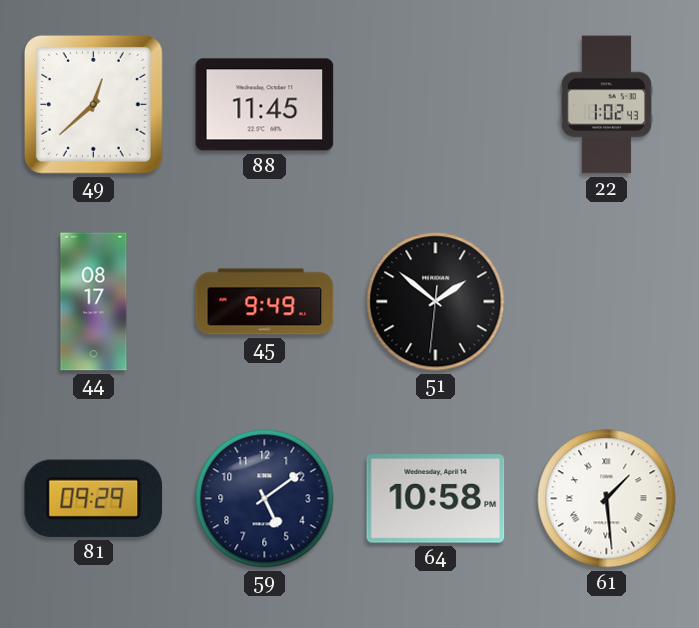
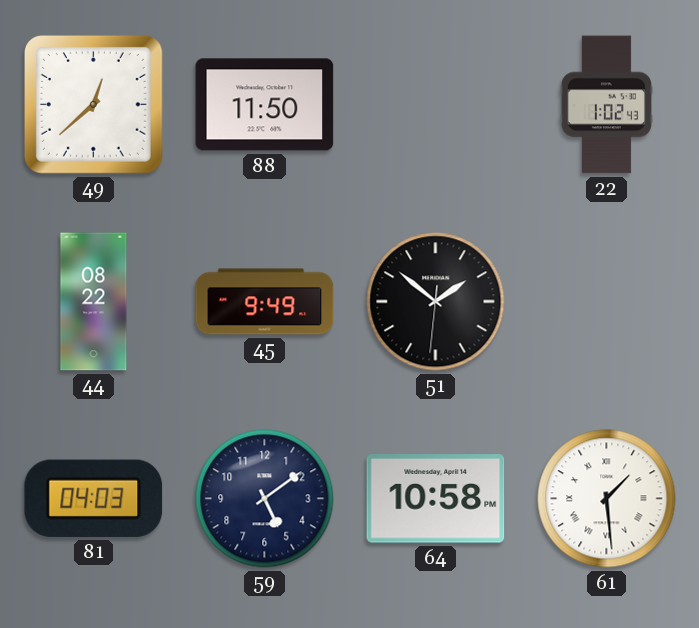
88: 11:45 -> 11:50
44: 08:17 -> 08:22
81: 09:29 -> 04:03
